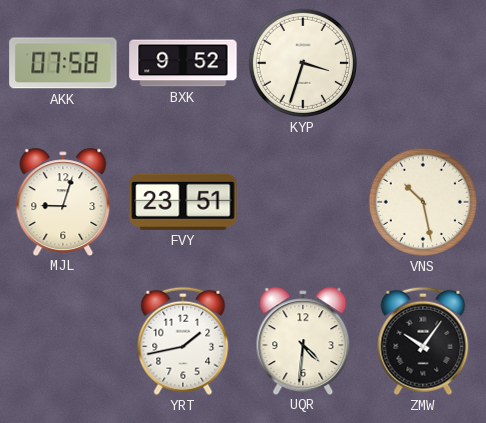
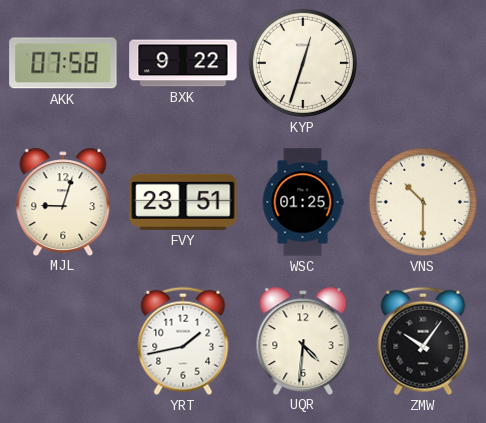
BXK: 9:52 -> 9:22
KYP: 3:33 -> 12:33
WSC: none -> 01:25
VNS: 10:28 -> 10:30
